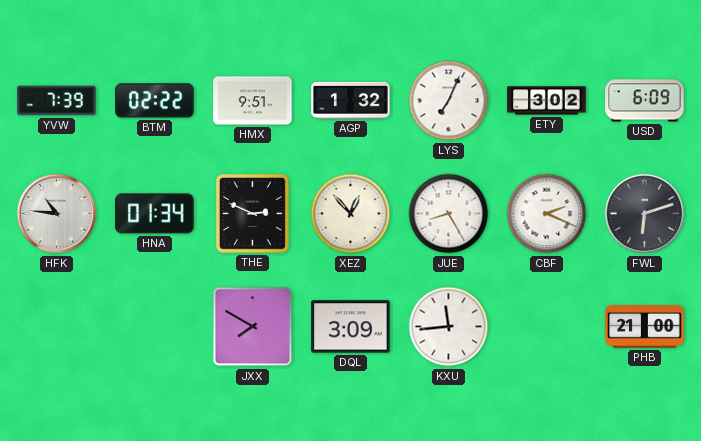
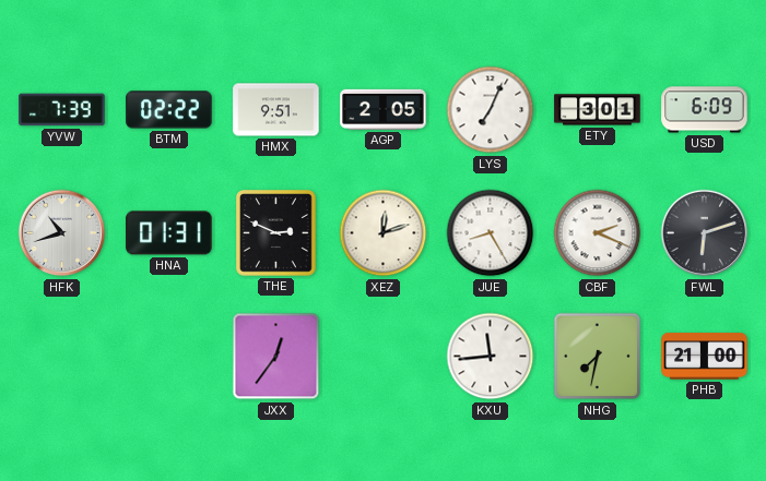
AGP: 1:32 -> 2:05
ETY: 3:02 -> 3:01
HFK: 10:46 -> 10:42
HNA: 01:34 -> 01:31
XEZ: 12:53 -> 12:12
JXX: 7:50 -> 12:36
DQL: 3:09 -> none
NHG: none -> 7:32
